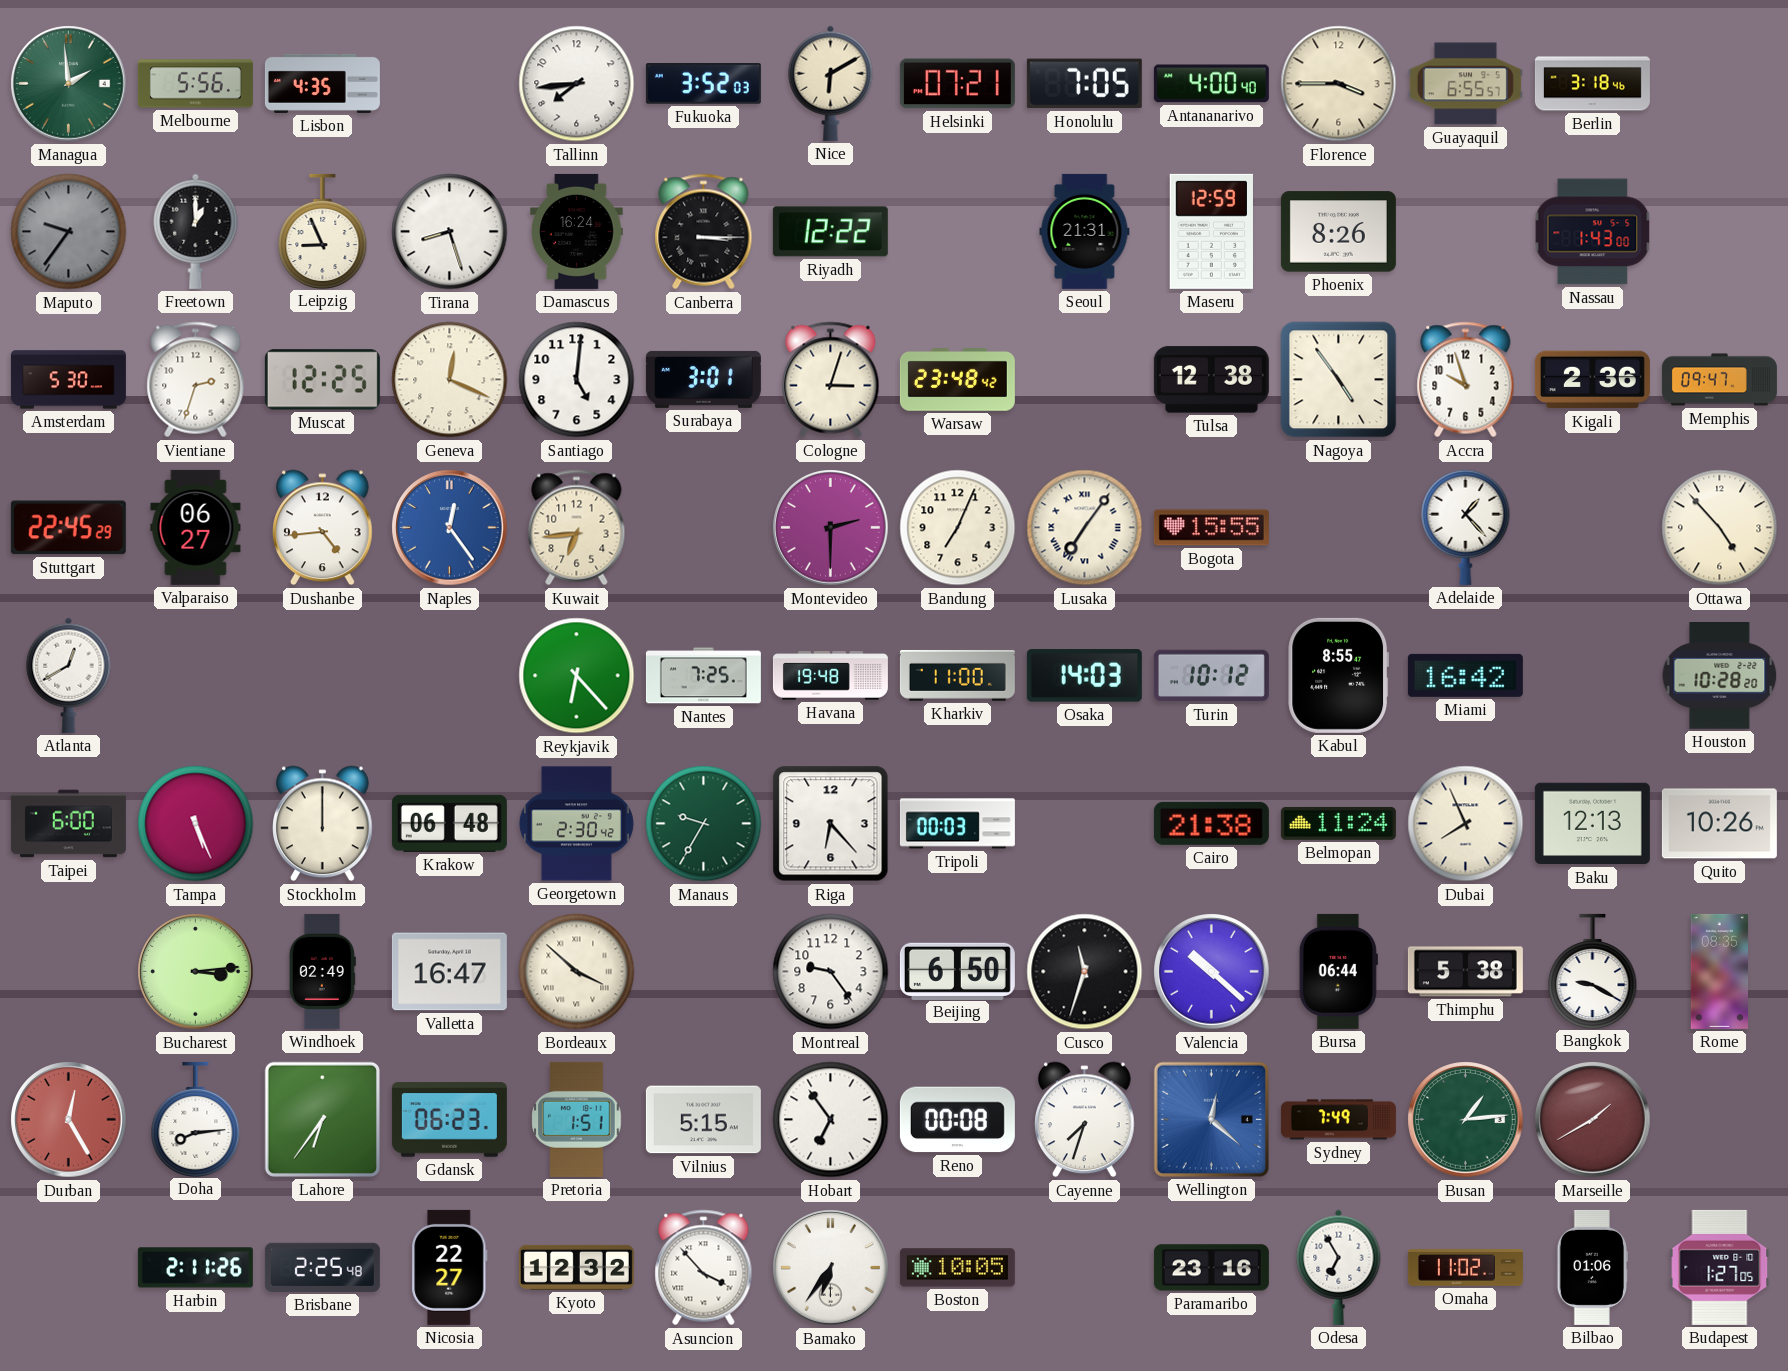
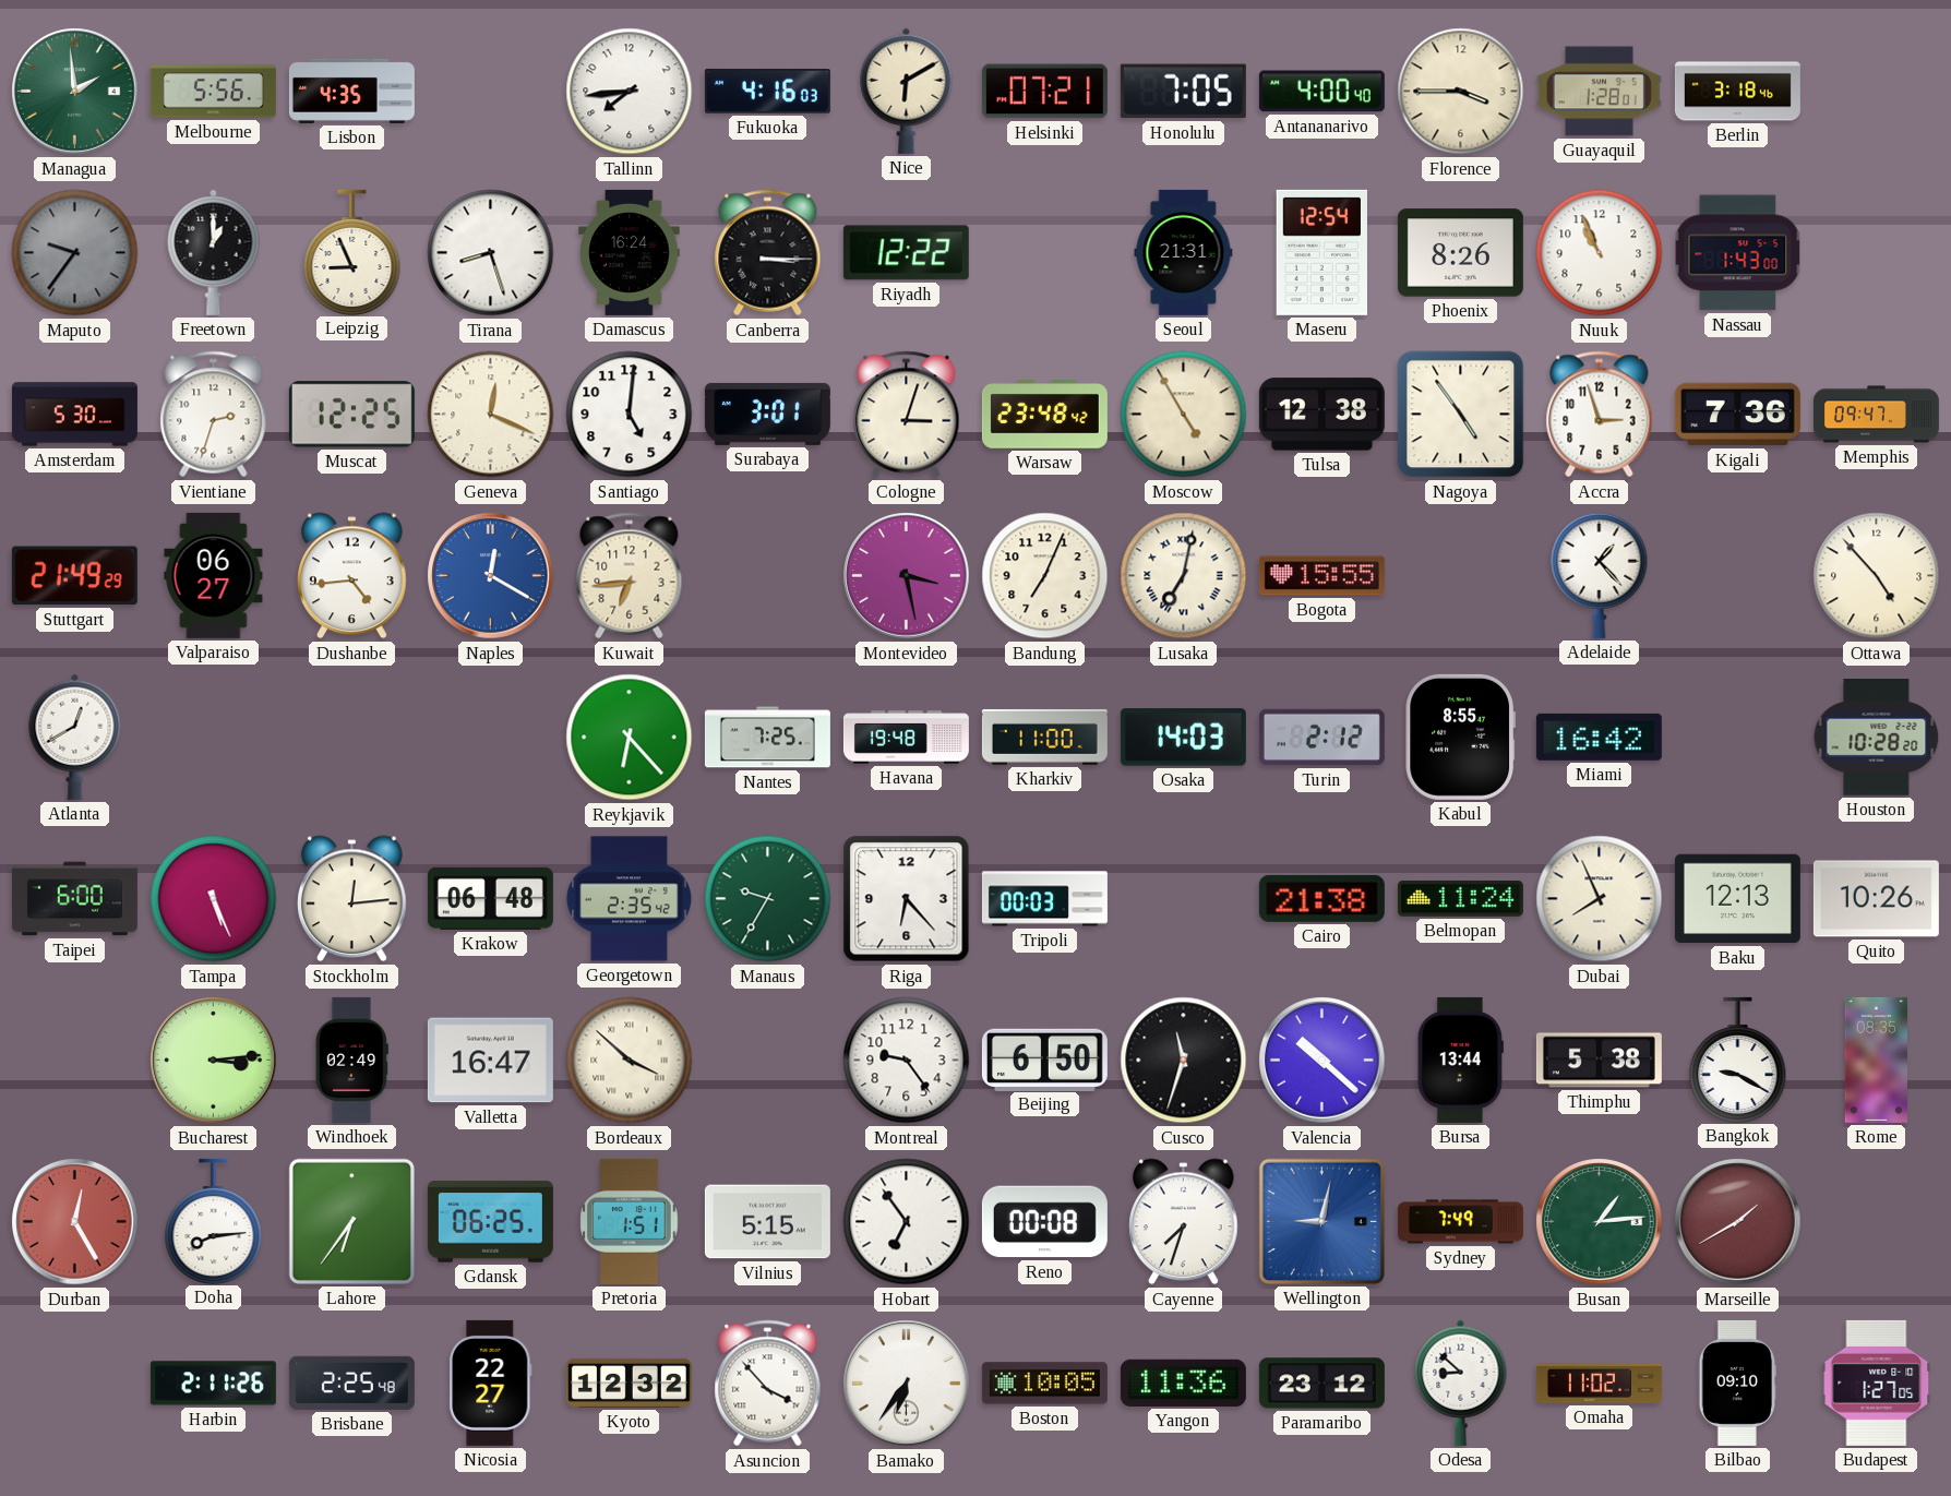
Fukuoka: 3:52 -> 4:16
Guayaquil: 6:55 -> 1:28
Maseru: 12:59 -> 12:54
Nuuk: none -> 10:56
Moscow: none -> 4:55
Accra: 9:57 -> 2:57
Kigali: 2:36 -> 7:36
Stuttgart: 22:45 -> 21:49
Naples: 12:24 -> 12:20
Montevideo: 2:30 -> 3:28
Lusaka: 7:06 -> 7:02
Turin: 10:12 -> 2:12
Stockholm: 12:00 -> 12:14
Georgetown: 2:30 -> 2:35
Bursa: 06:44 -> 13:44
Gdansk: 06:23 -> 06:25
Wellington: 12:22 -> 9:02
Yangon: none -> 11:36
Paramaribo: 23:16 -> 23:12
Odesa: 6:55 -> 8:52
Bilbao: 01:06 -> 09:10
